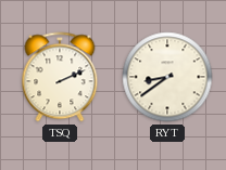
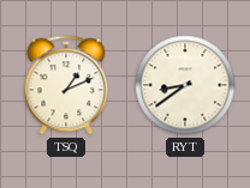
TSQ: 2:11 -> 1:11
